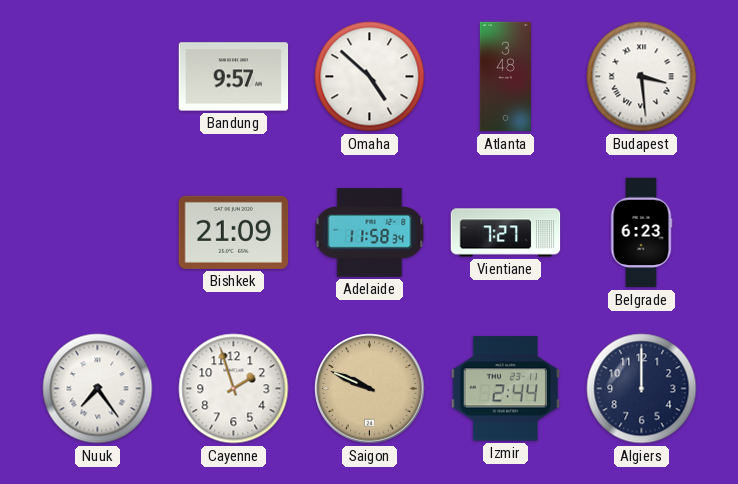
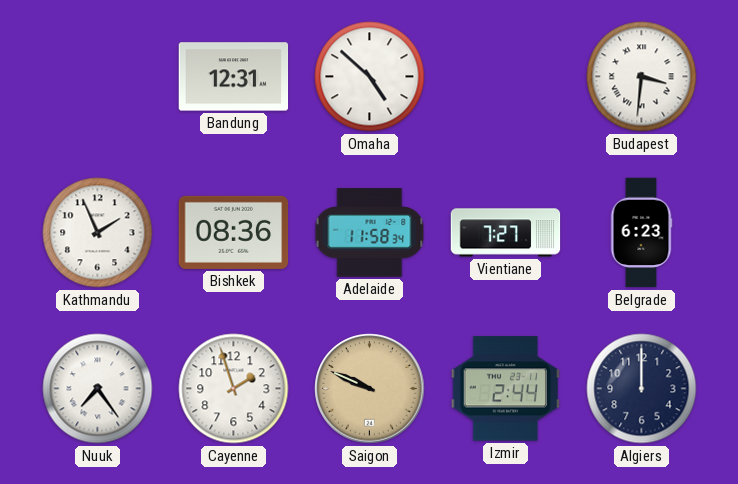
Bandung: 9:57 -> 12:31
Atlanta: 3:48 -> none
Budapest: 3:29 -> 3:31
Kathmandu: none -> 1:56
Bishkek: 21:09 -> 08:36
